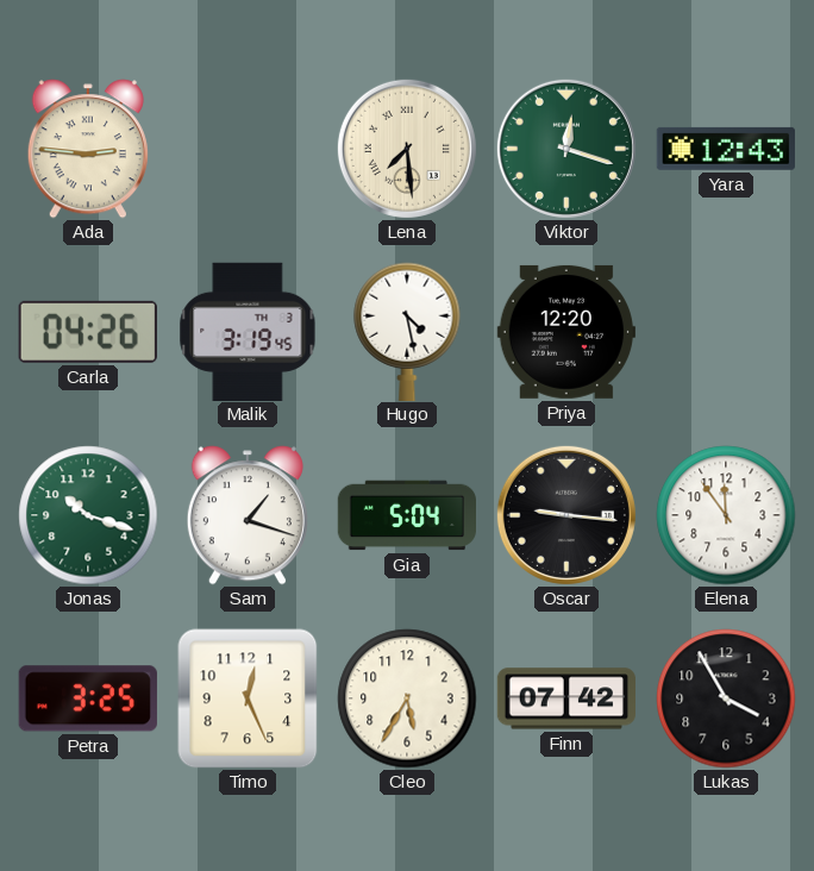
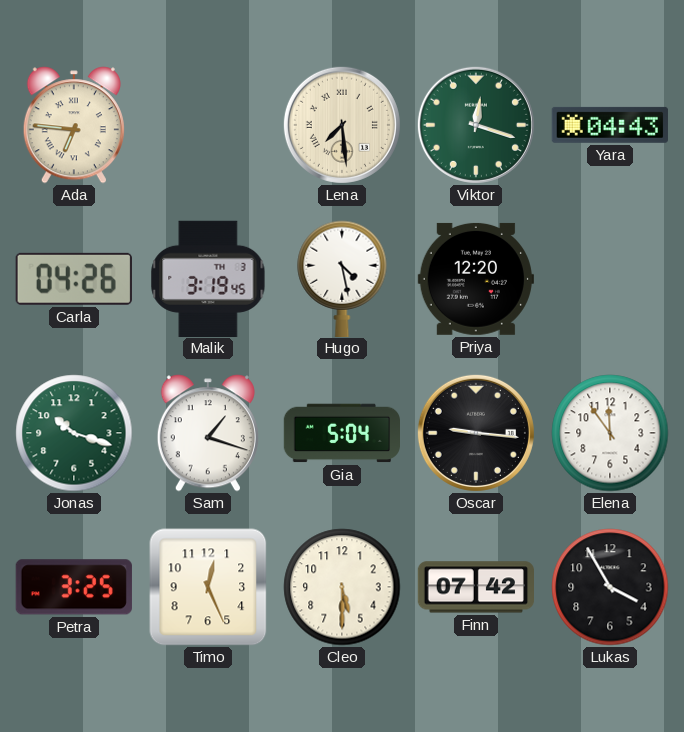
Ada: 2:46 -> 6:46
Yara: 12:43 -> 04:43
Cleo: 5:35 -> 5:30
